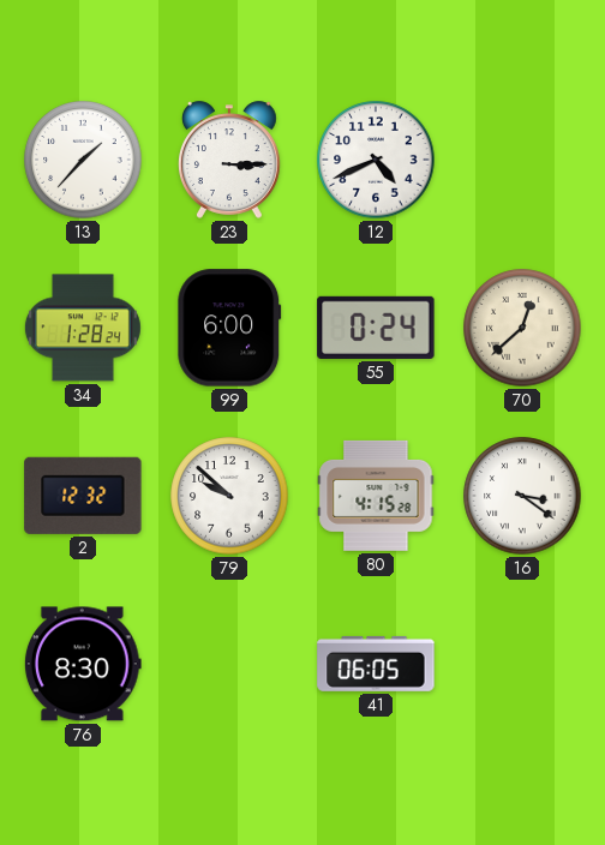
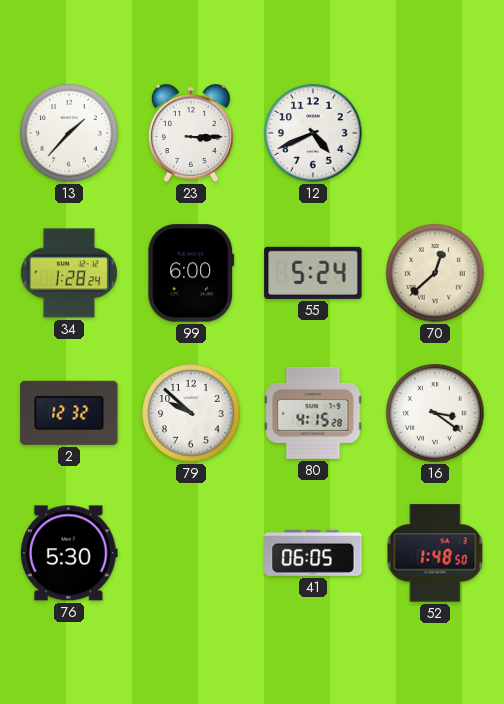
55: 0:24 -> 5:24
76: 8:30 -> 5:30
52: none -> 1:48
